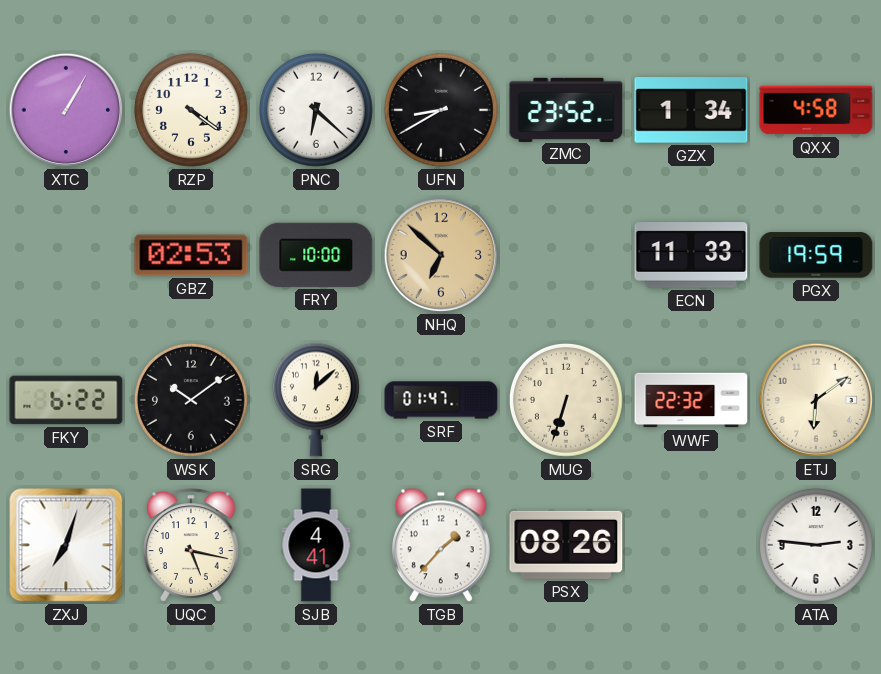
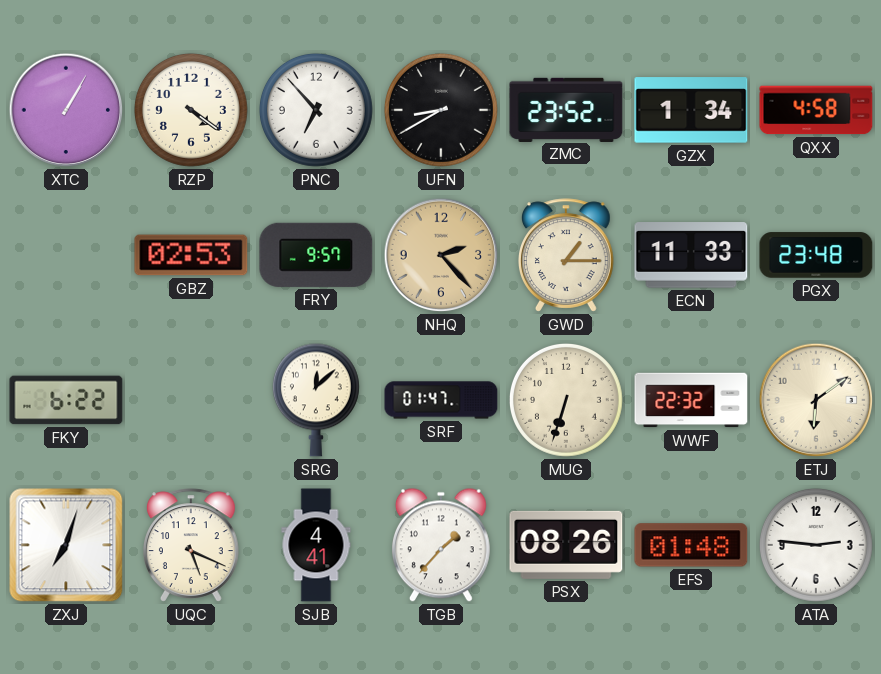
PNC: 6:22 -> 6:53
FRY: 10:00 -> 9:57
NHQ: 6:52 -> 2:23
GWD: none -> 1:15
PGX: 19:59 -> 23:48
WSK: 10:09 -> none
UQC: 5:17 -> 5:19
EFS: none -> 01:48
